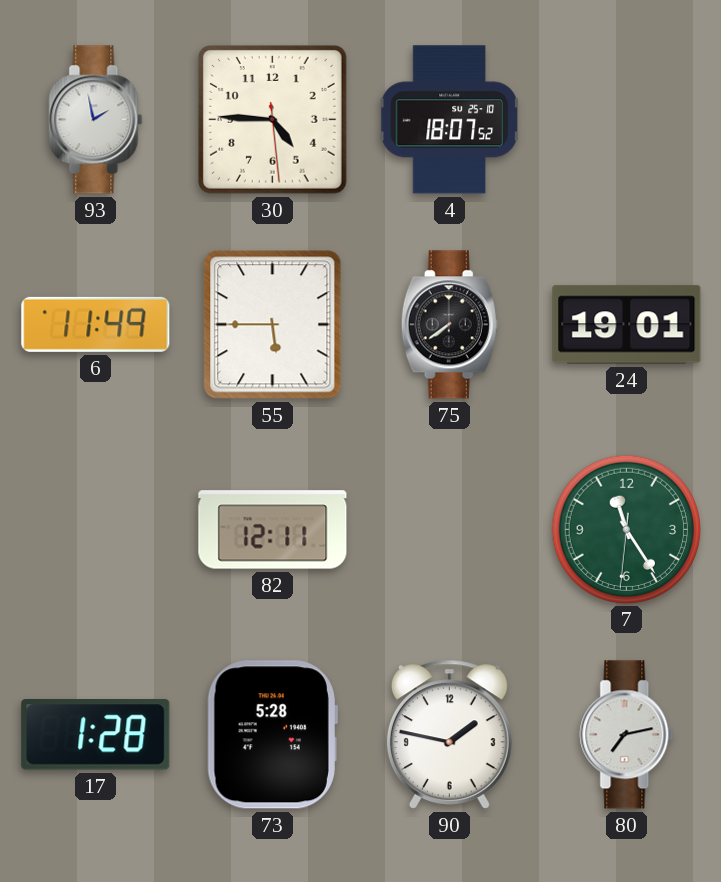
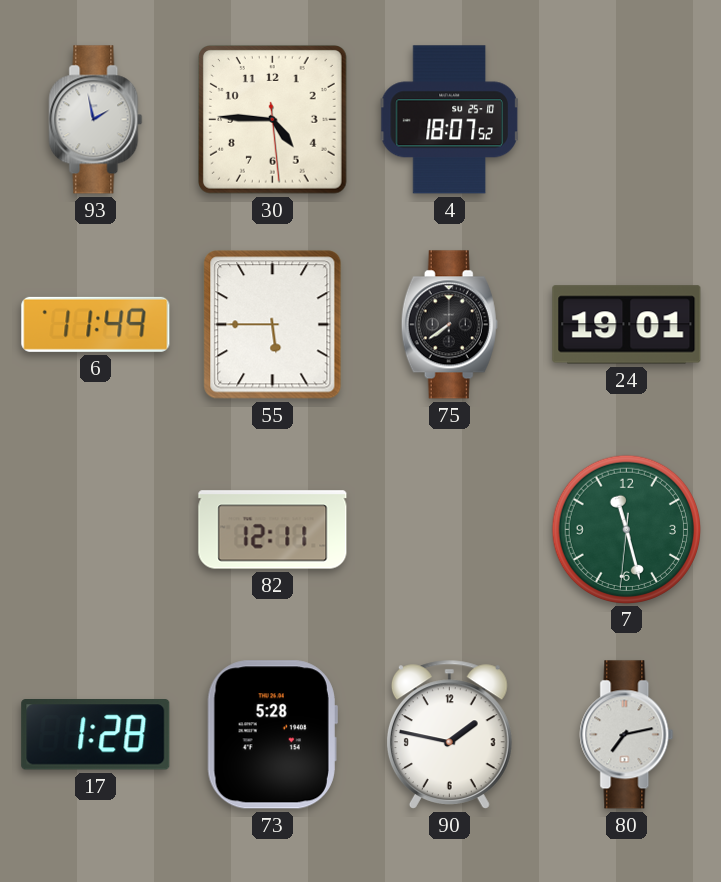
7: 11:24 -> 11:27
